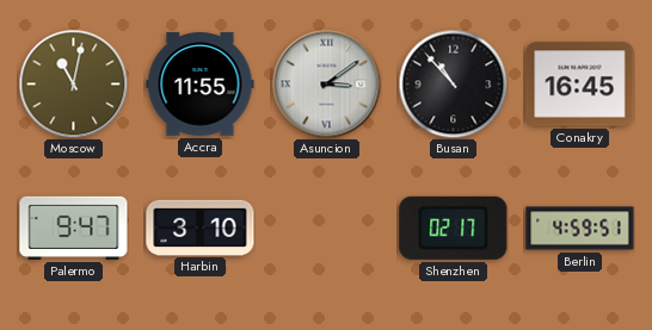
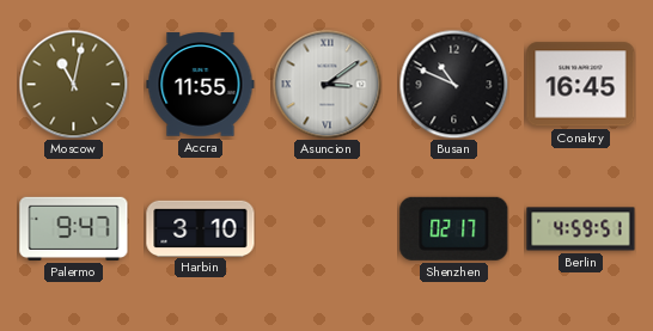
Busan: 10:53 -> 10:49
